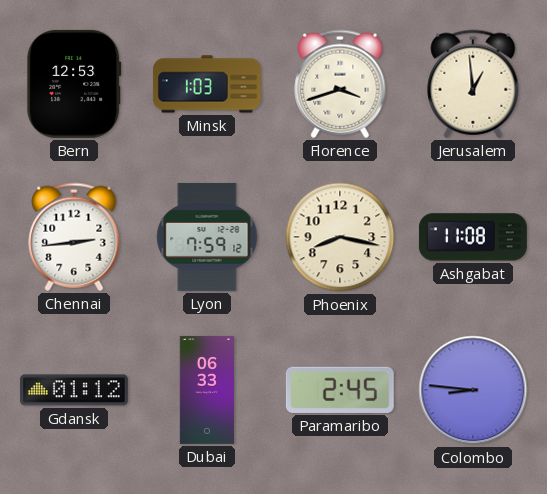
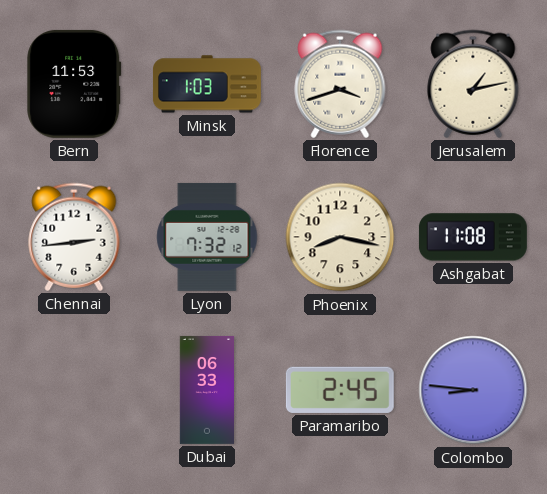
Bern: 12:53 -> 11:53
Jerusalem: 12:59 -> 1:13
Lyon: 7:59 -> 7:32
Gdansk: 01:12 -> none
